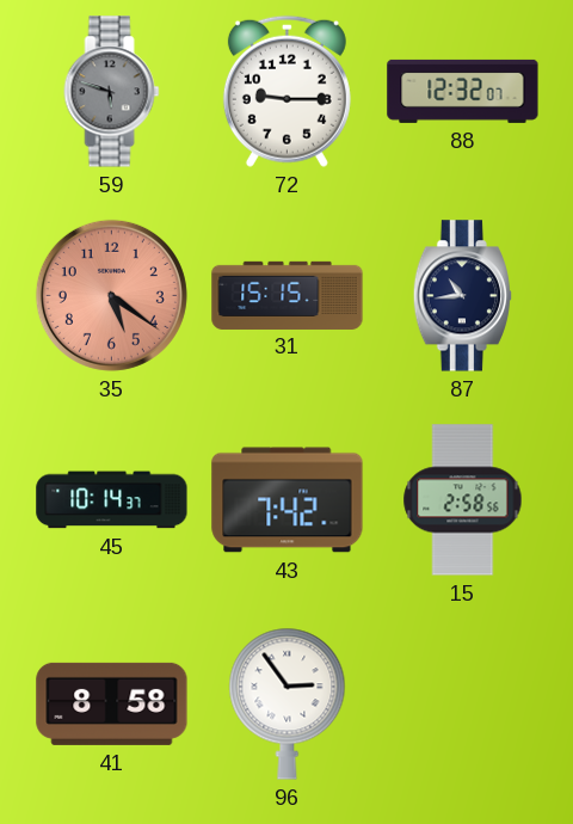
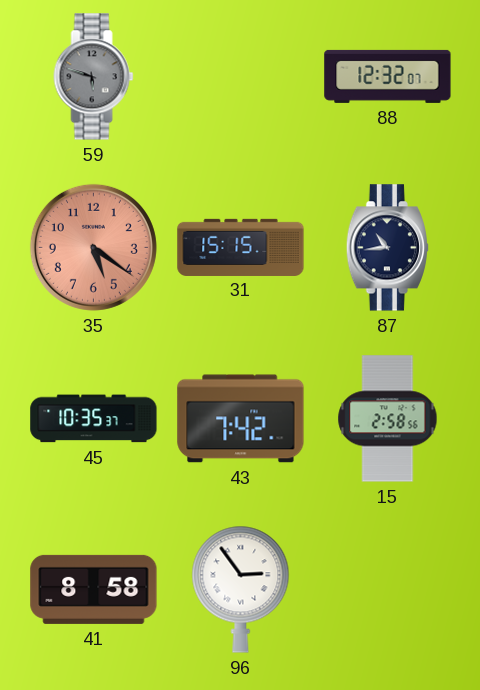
72: 9:15 -> none
45: 10:14 -> 10:35
